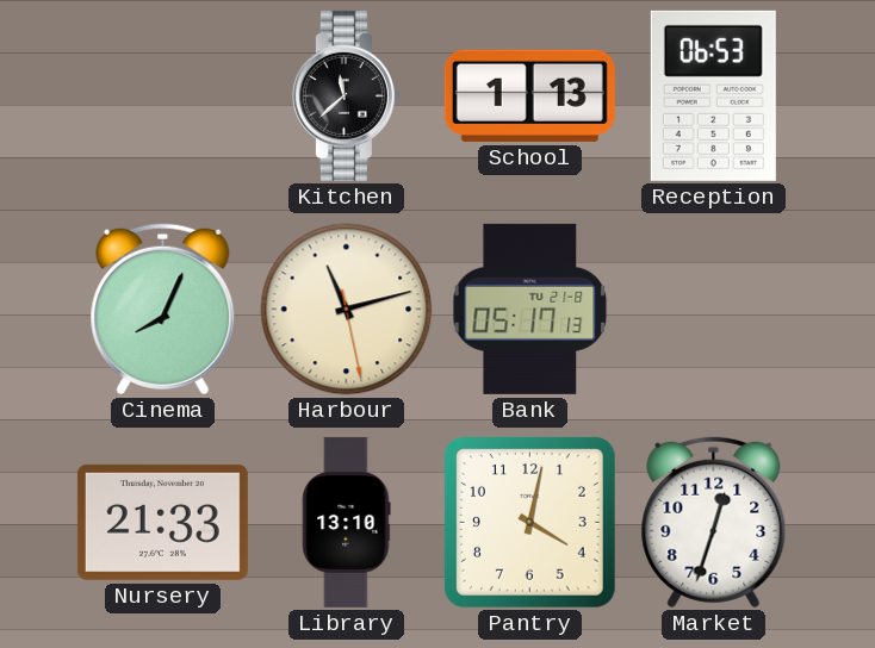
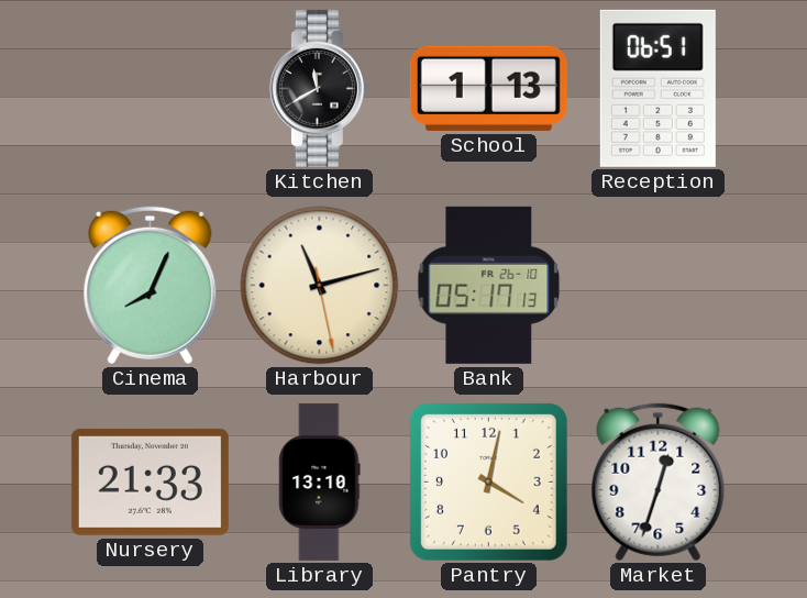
Kitchen: 11:38 -> 11:40
Reception: 06:53 -> 06:51
Bank date: TU 21-8 -> FR 26-10
